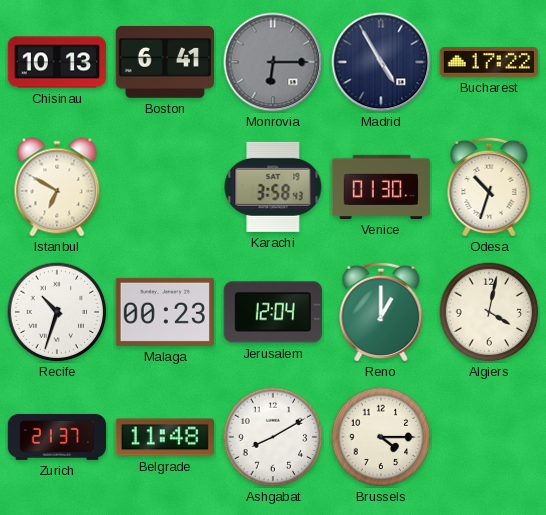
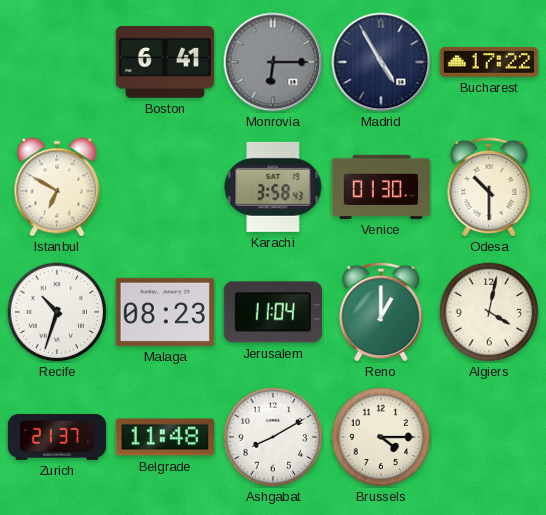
Chisinau: 10:13 -> none
Odesa: 10:33 -> 10:30
Malaga: 00:23 -> 08:23
Jerusalem: 12:04 -> 11:04
